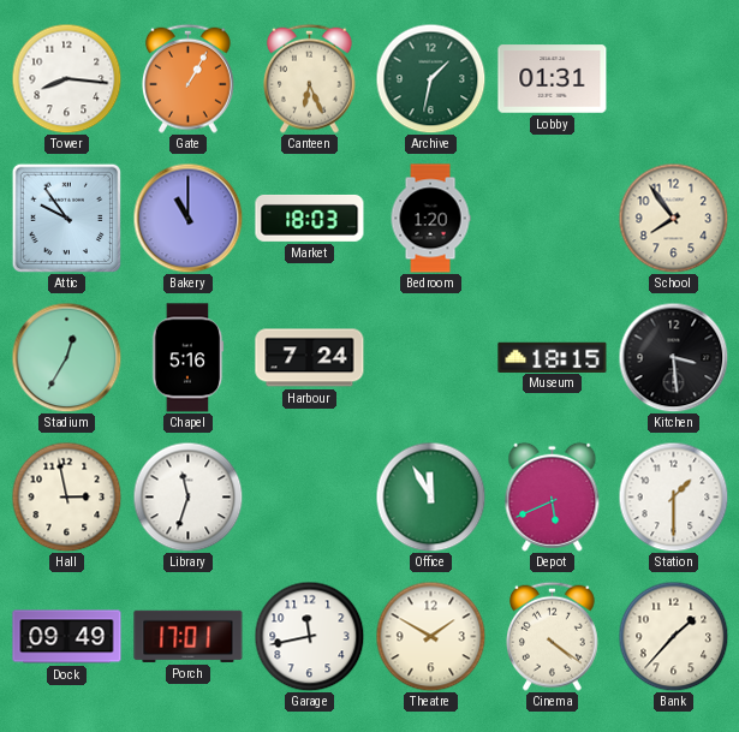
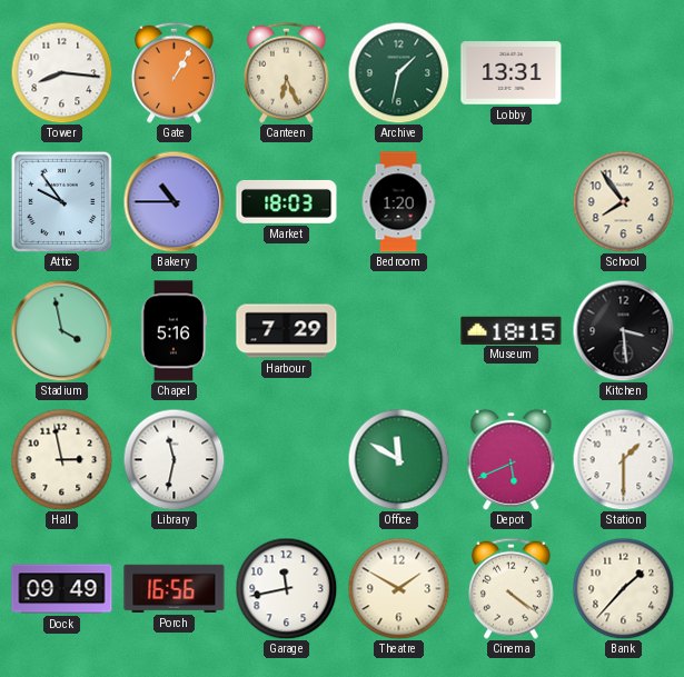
Lobby: 01:31 -> 13:31
Bakery: 11:00 -> 10:45
Stadium: 12:35 -> 3:58
Harbour: 7:24 -> 7:29
Library: 11:33 -> 11:32
Office: 11:55 -> 11:50
Porch: 17:01 -> 16:56
